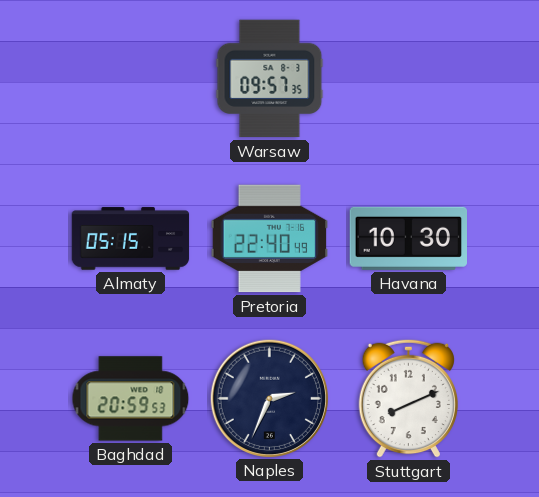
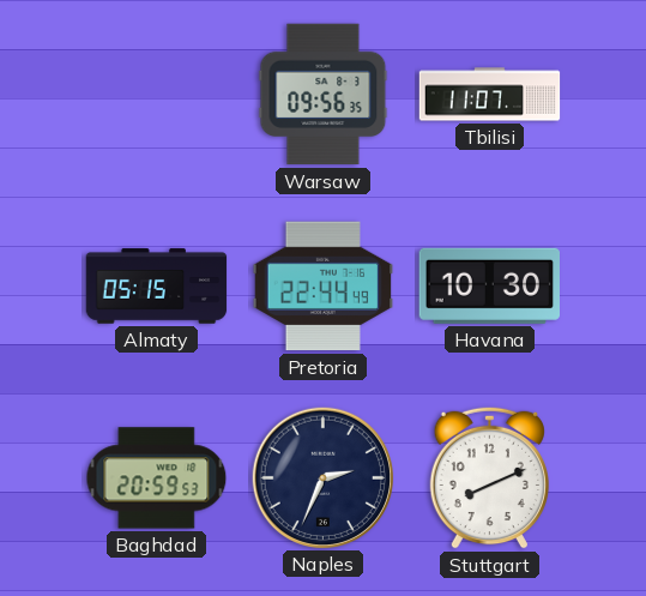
Warsaw: 09:57 -> 09:56
Tbilisi: none -> 11:07
Pretoria: 22:40 -> 22:44
